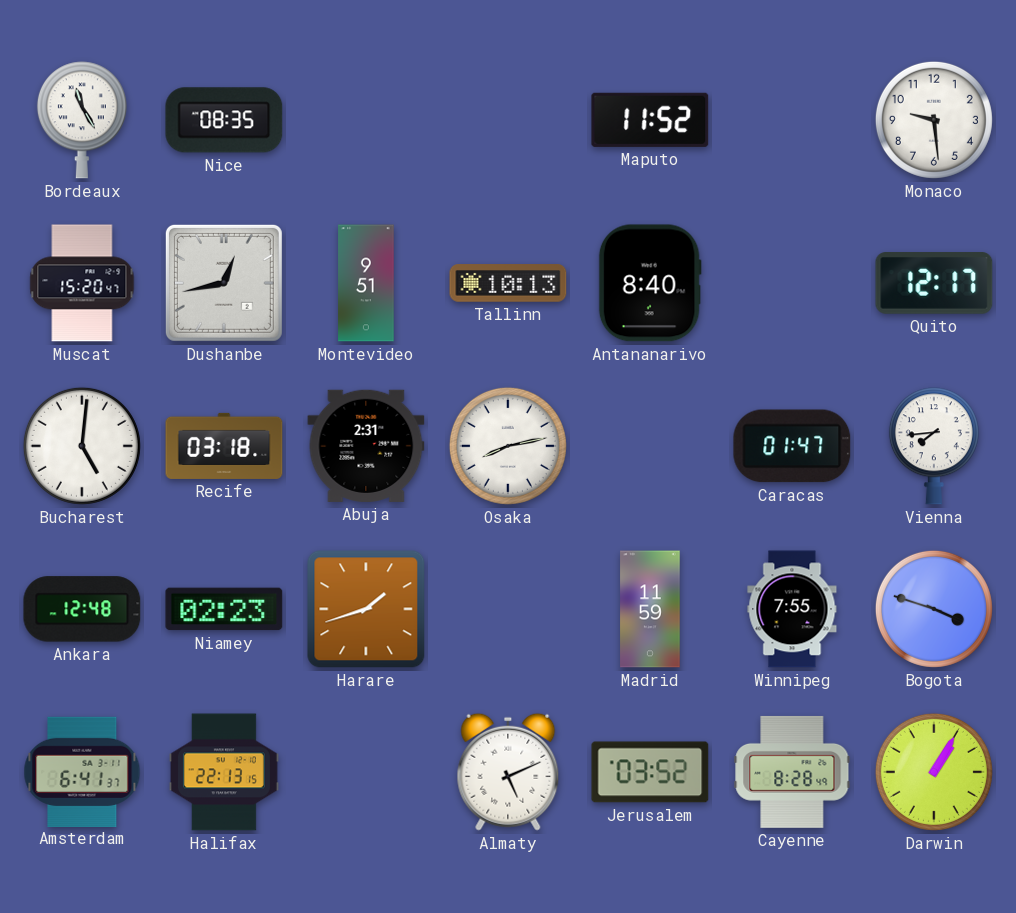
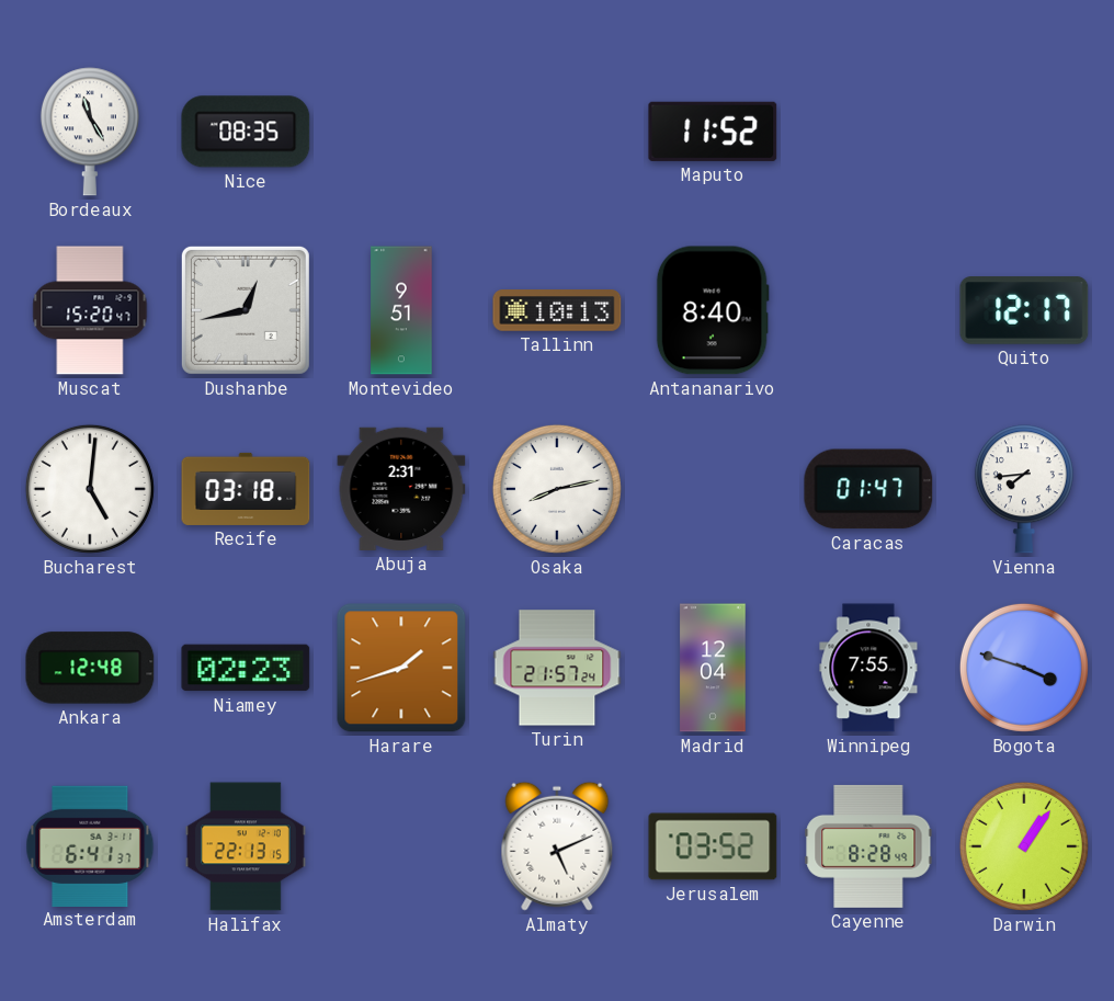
Monaco: 9:29 -> none
Turin: none -> 21:57
Madrid: 11:59 -> 12:04
Darwin: 1:05 -> 1:06
